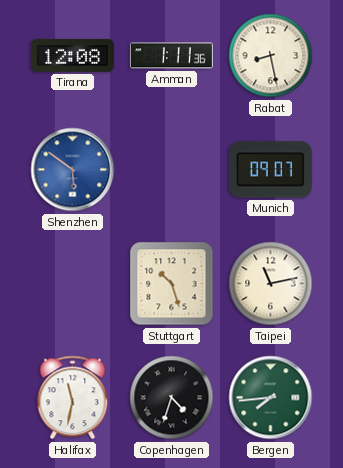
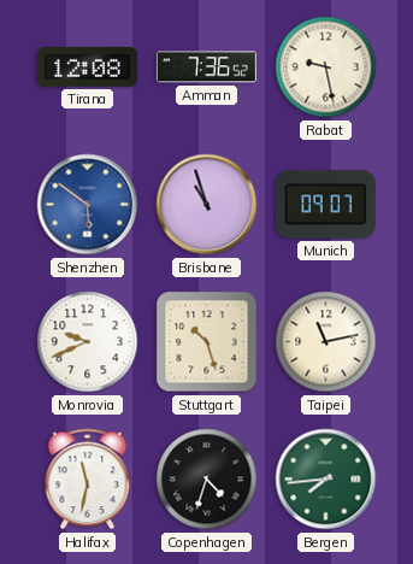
Amman: 1:11 -> 7:36
Rabat: 8:28 -> 9:28
Brisbane: none -> 10:57
Monrovia: none -> 9:41
